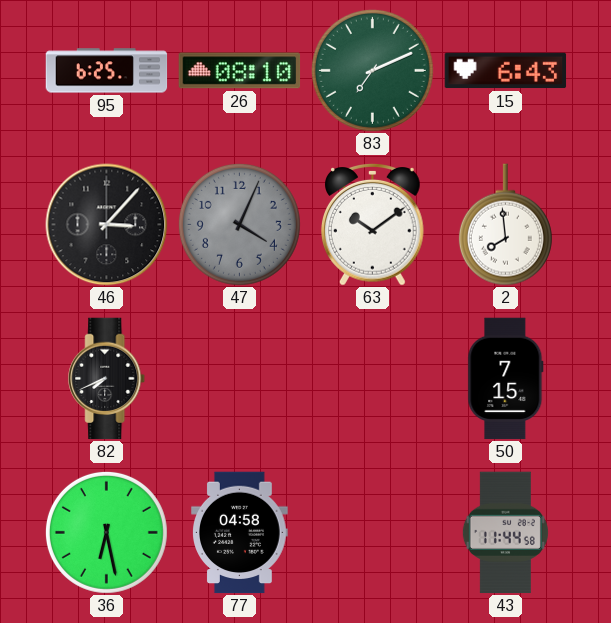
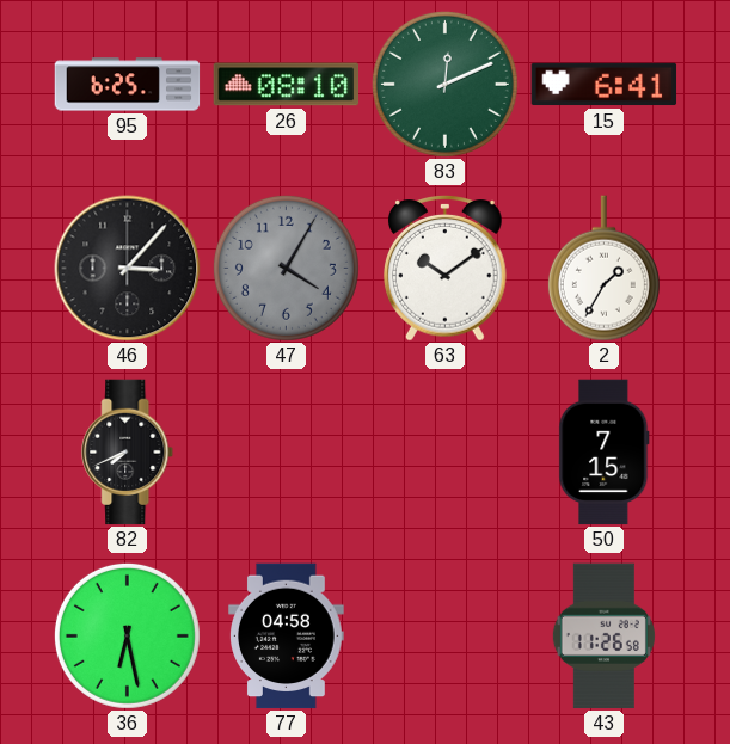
83: 7:11 -> 12:11
15: 6:43 -> 6:41
47: 4:04 -> 4:05
2: 7:59 -> 1:35
43: 11:44 -> 11:26
